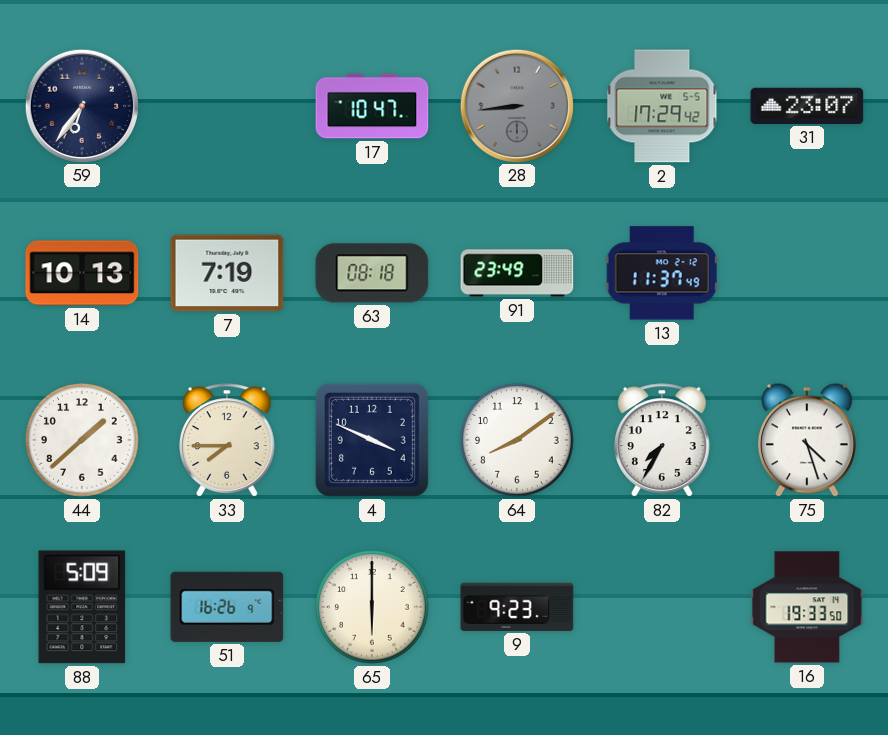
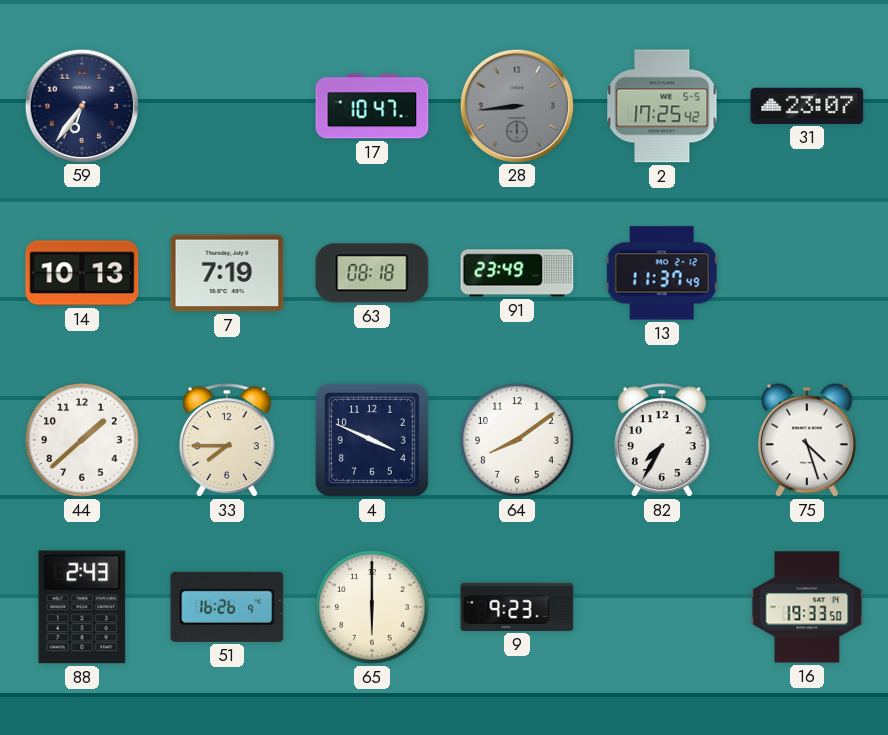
2: 17:29 -> 17:25
88: 5:09 -> 2:43
